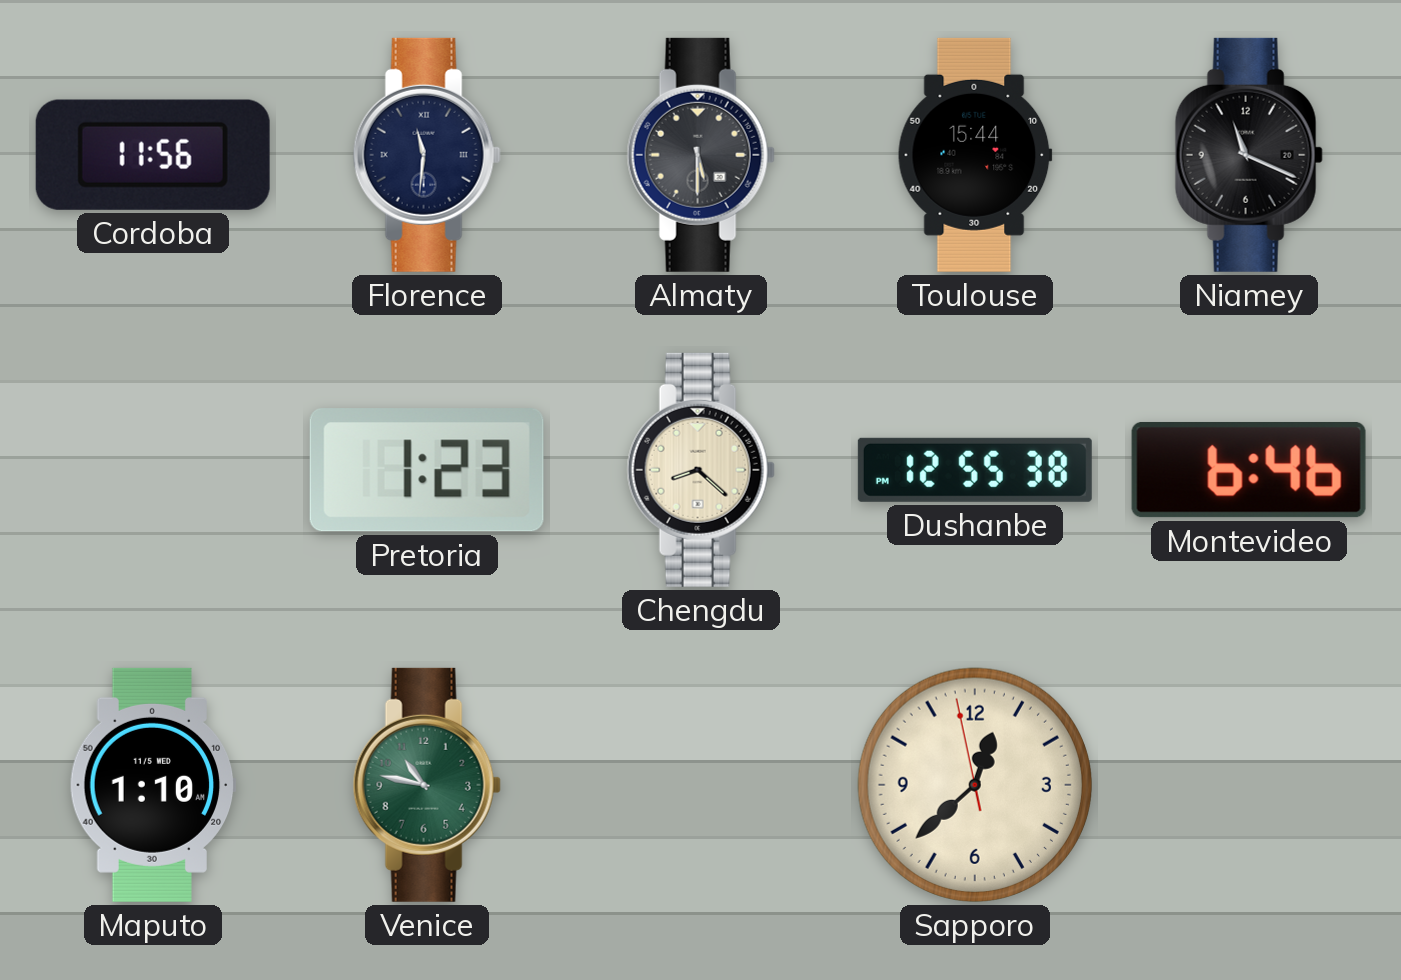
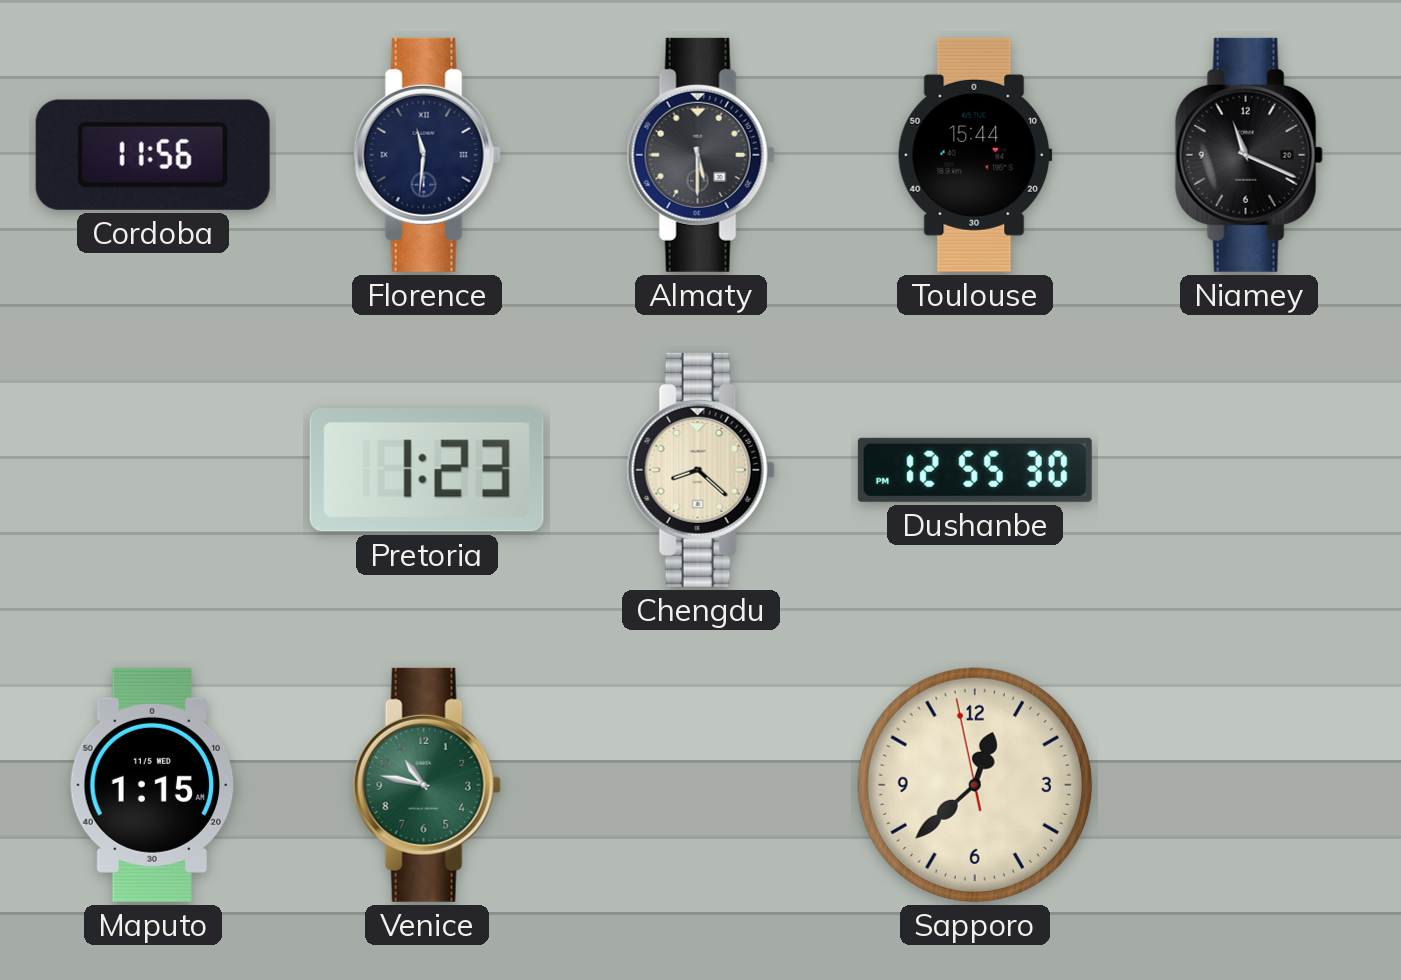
Dushanbe: 12:55:38 -> 12:55:30
Montevideo: 6:46 -> none
Maputo: 1:10 -> 1:15
